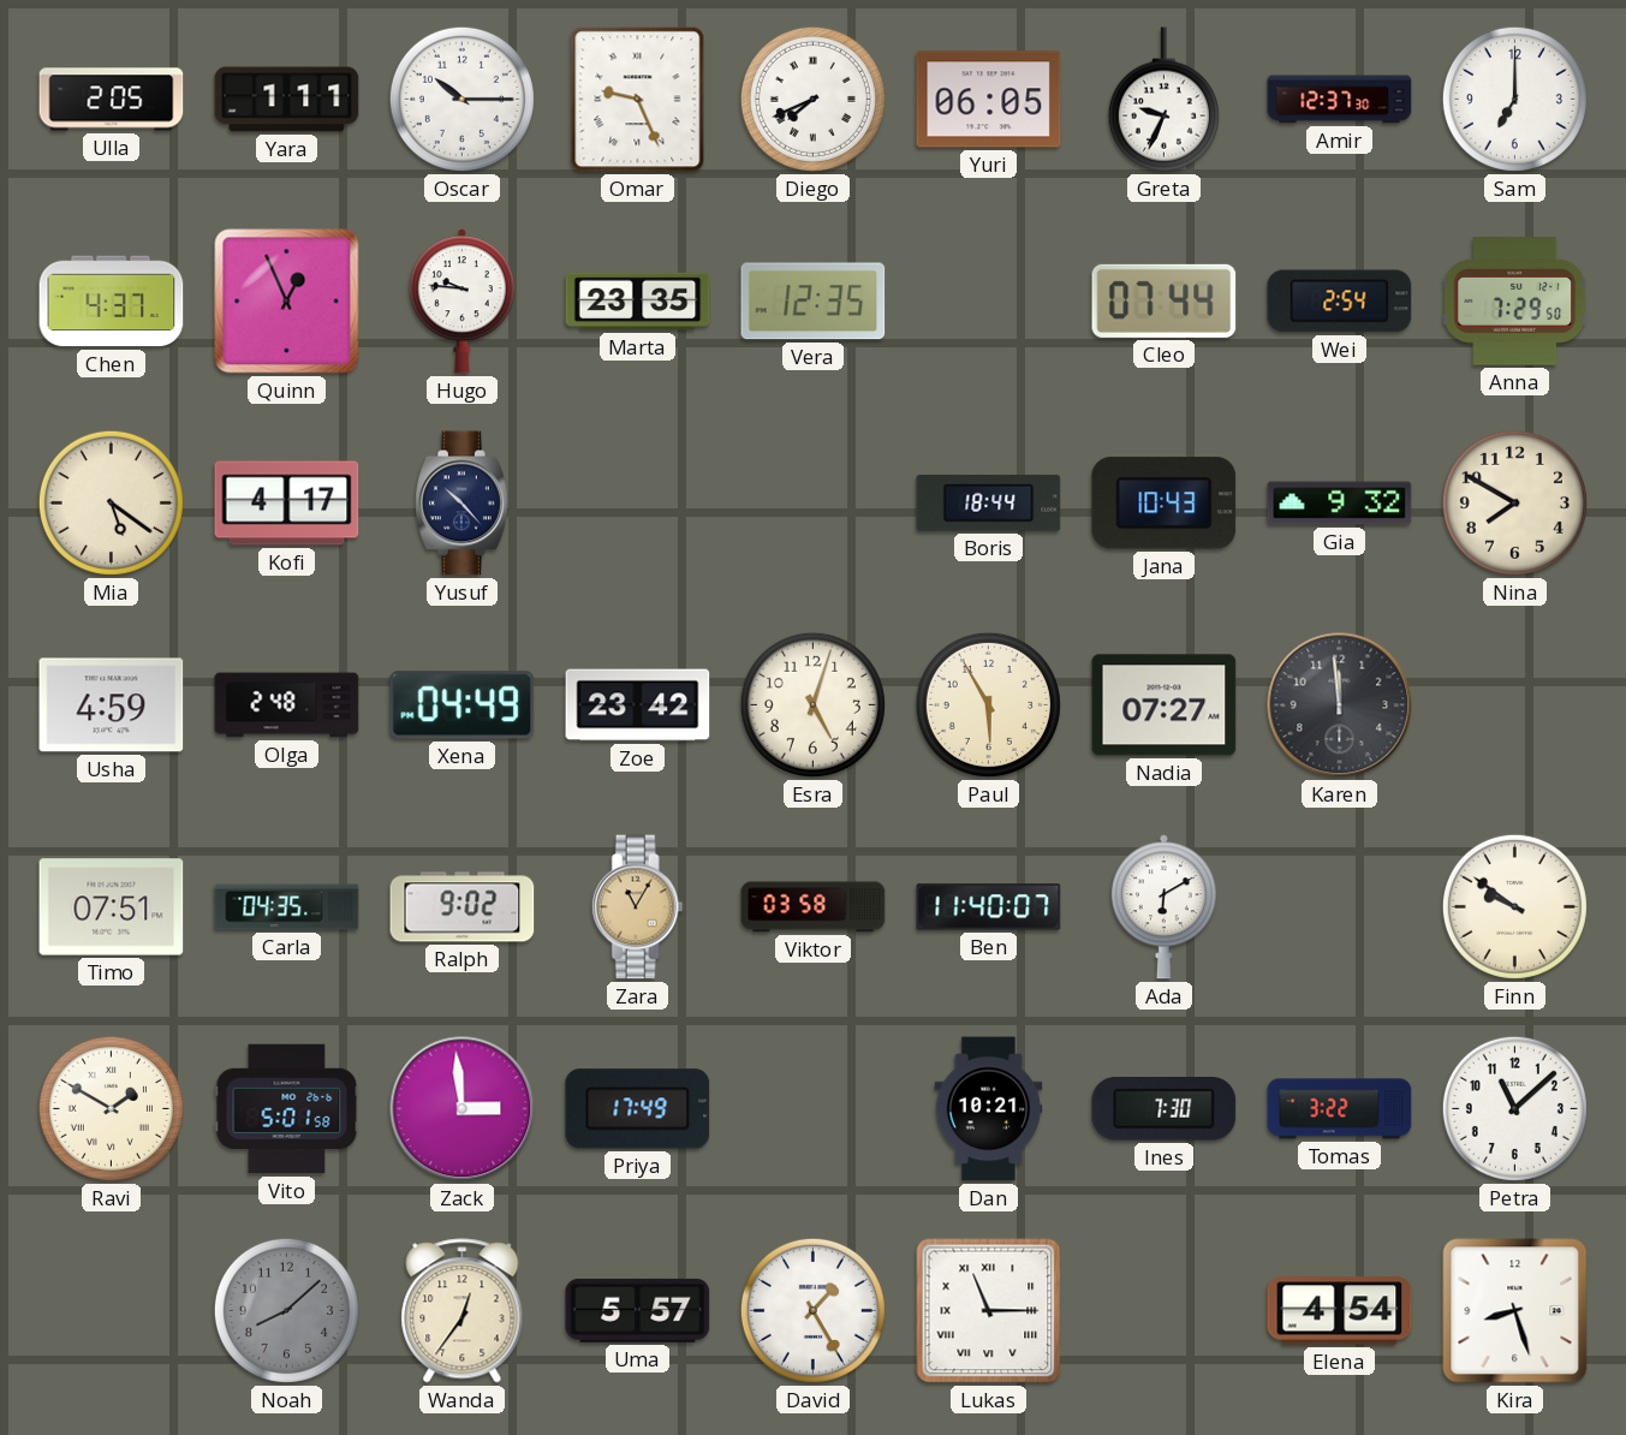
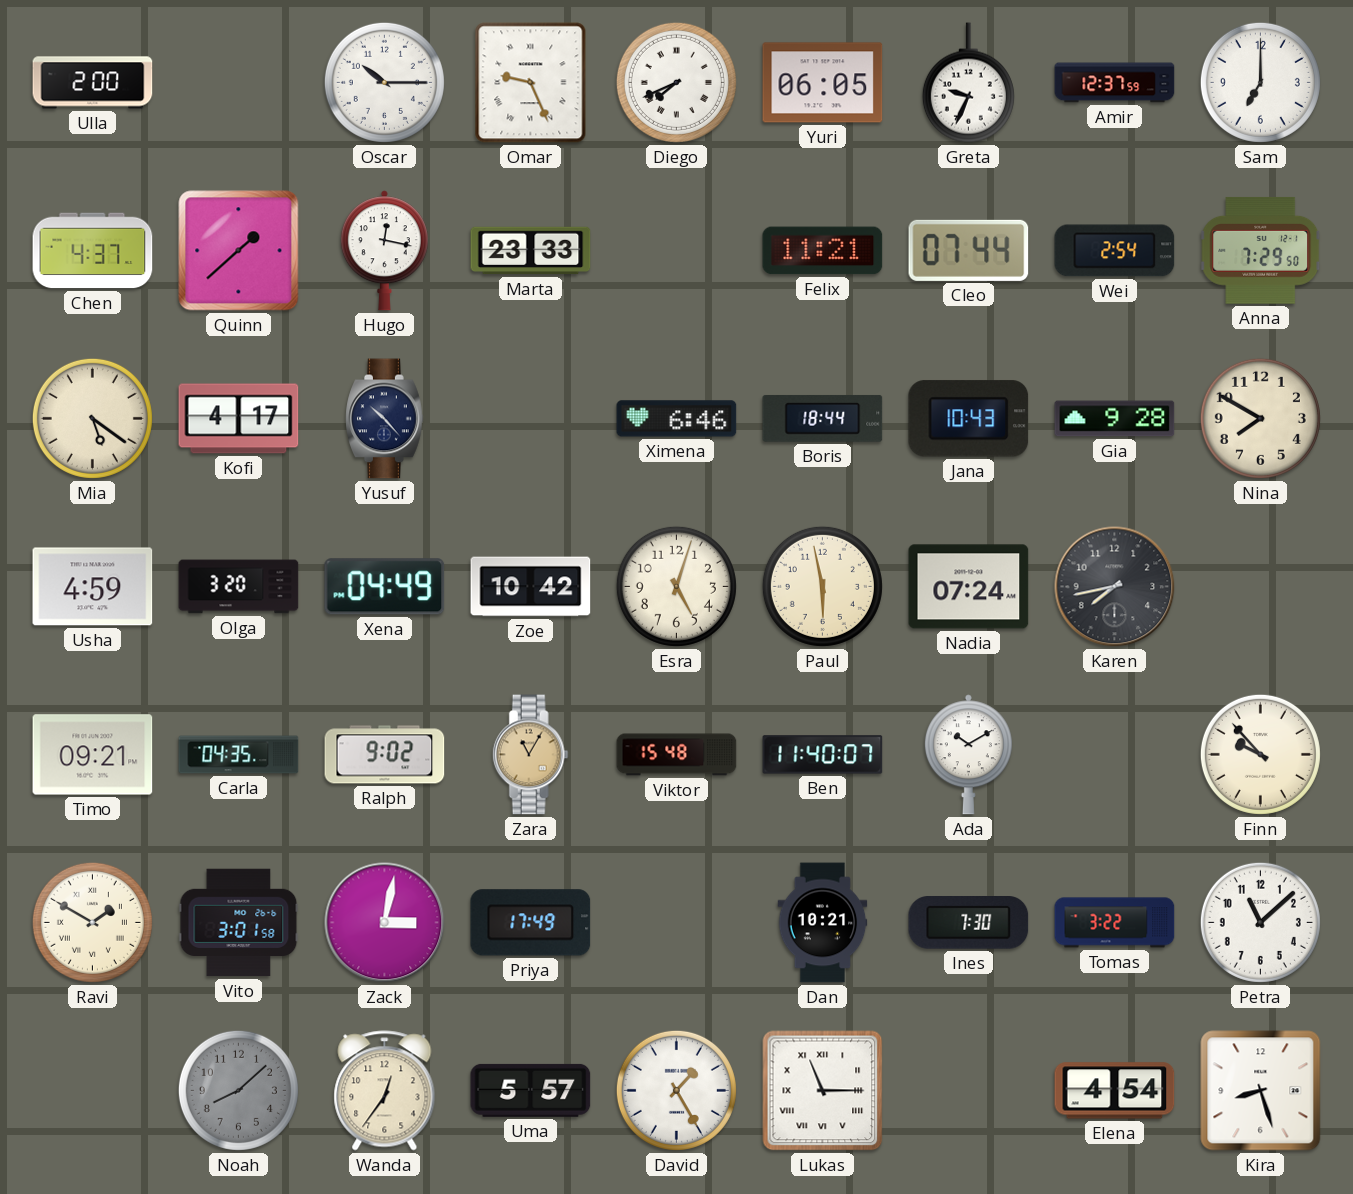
Ulla: 2:05 -> 2:00
Yara: 1:11 -> none
Amir: 12:37:30 -> 12:37:59
Quinn: 12:56 -> 1:38
Hugo: 9:46 -> 12:17
Marta: 23:35 -> 23:33
Vera: 12:35 -> none
Felix: none -> 11:21
Ximena: none -> 6:46
Gia: 9:32 -> 9:28
Olga: 2:48 -> 3:20
Zoe: 23:42 -> 10:42
Paul: 5:55 -> 5:58
Nadia: 07:27 -> 07:24
Karen: 11:59 -> 7:43
Timo: 07:51 -> 09:21
Viktor: 03:58 -> 15:48
Ada: 6:10 -> 10:10
Finn: 9:51 -> 9:53
Vito: 5:01 -> 3:01
Zack: 2:59 -> 3:02
